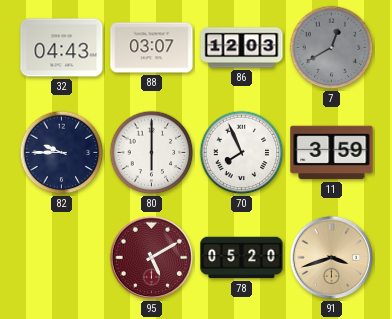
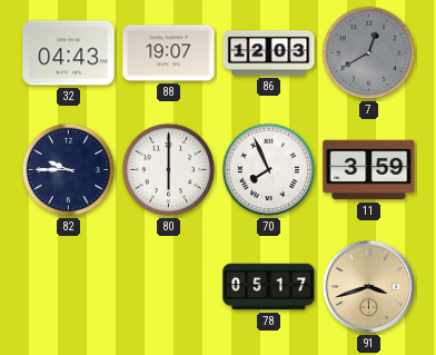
88: 03:07 -> 19:07
95: 5:10 -> none
78: 05:20 -> 05:17
